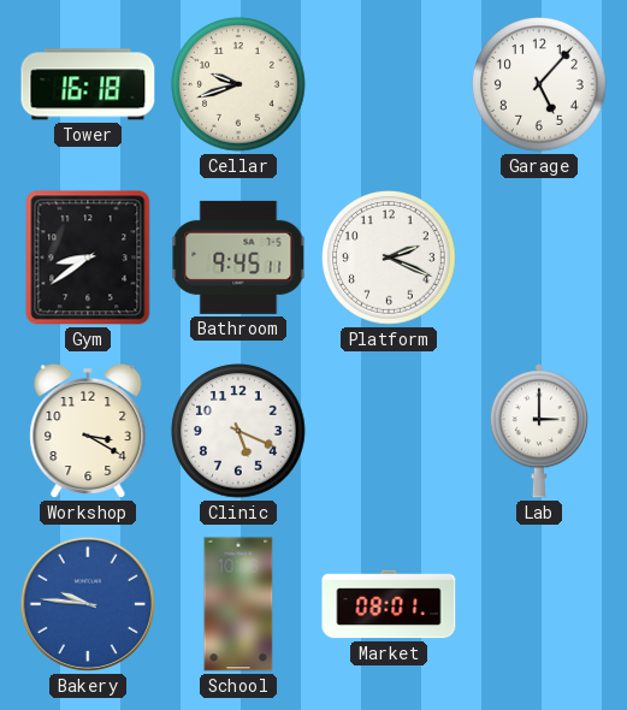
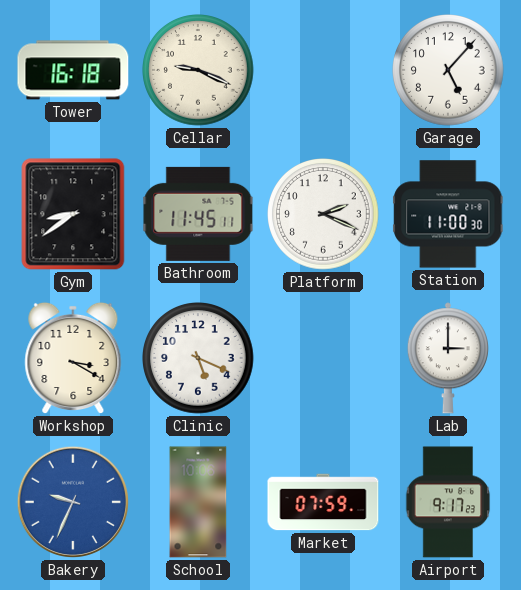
Cellar: 9:42 -> 9:19
Bathroom: 9:45 -> 11:45
Station: none -> 11:00
Bakery: 9:46 -> 9:34
Market: 08:01 -> 07:59
Airport: none -> 9:17
